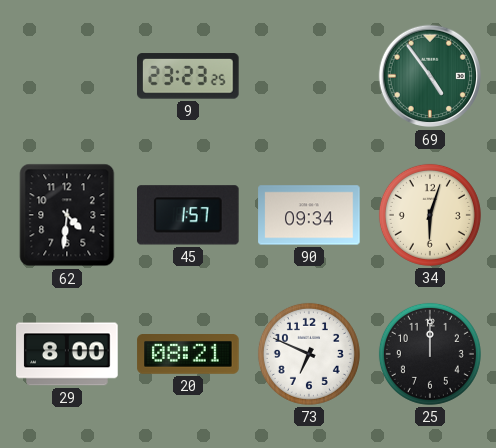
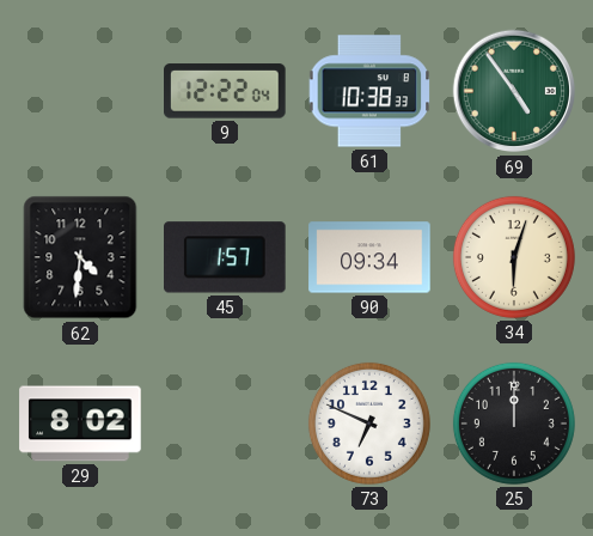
9: 23:23 -> 12:22
61: none -> 10:38
29: 8:00 -> 8:02
20: 08:21 -> none
